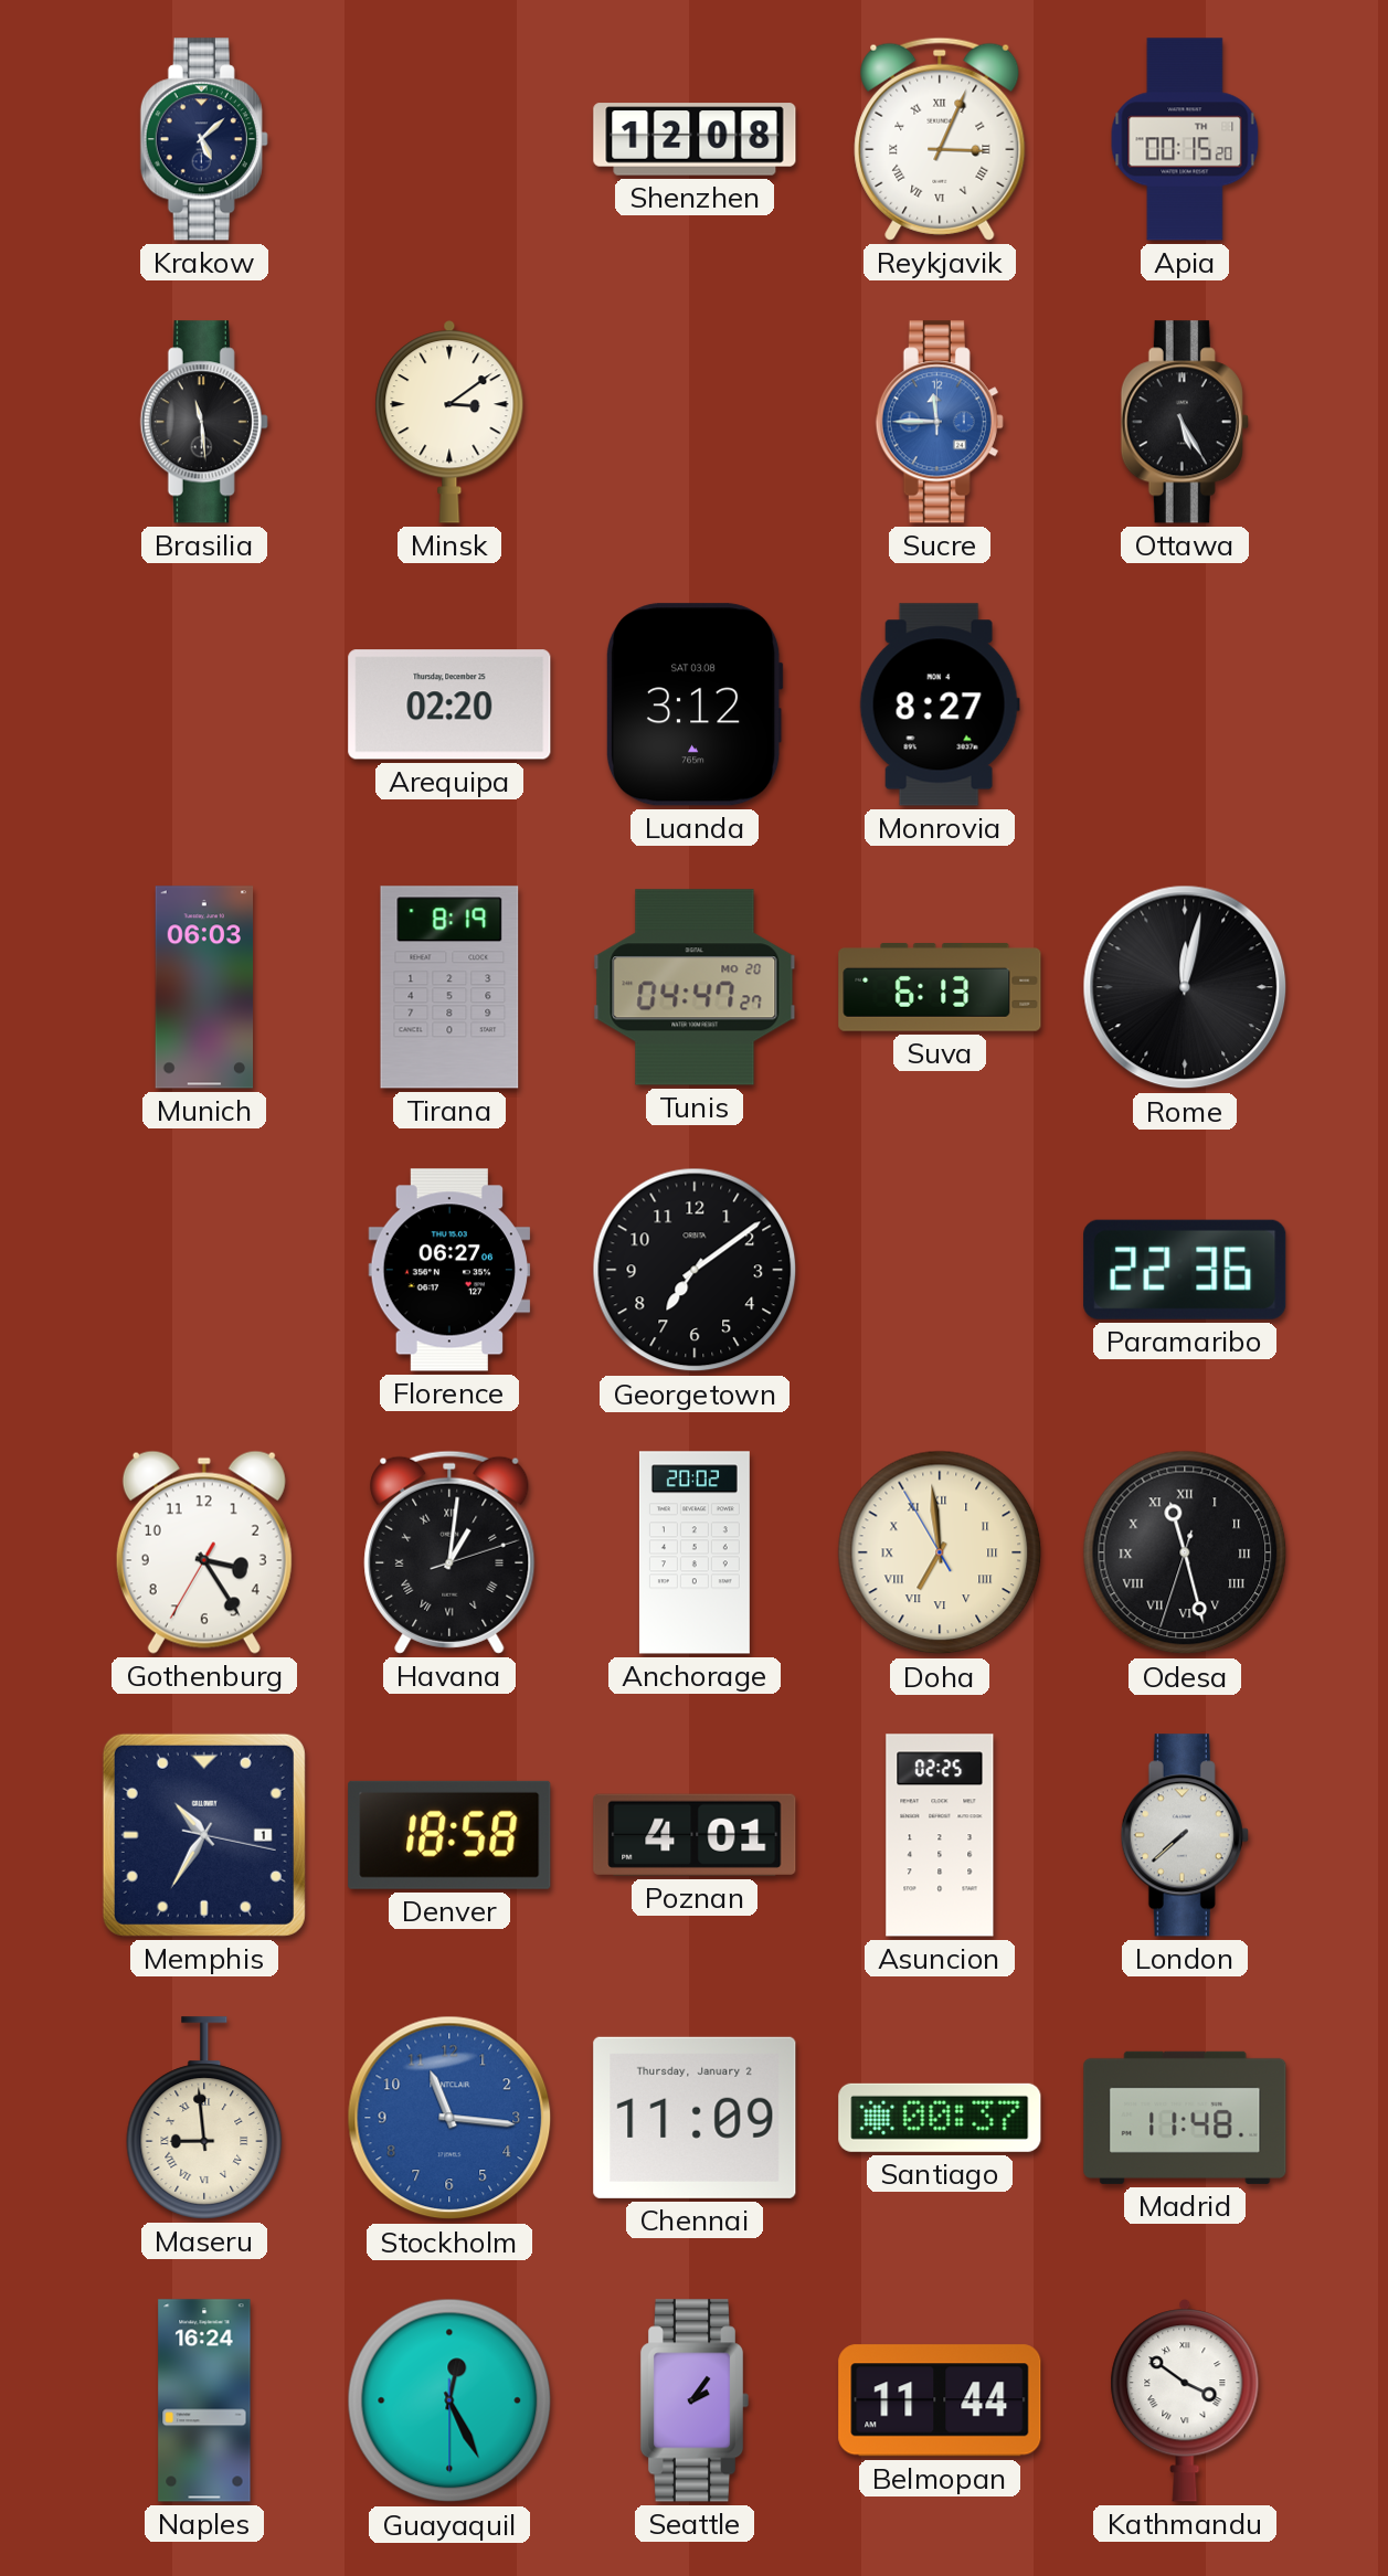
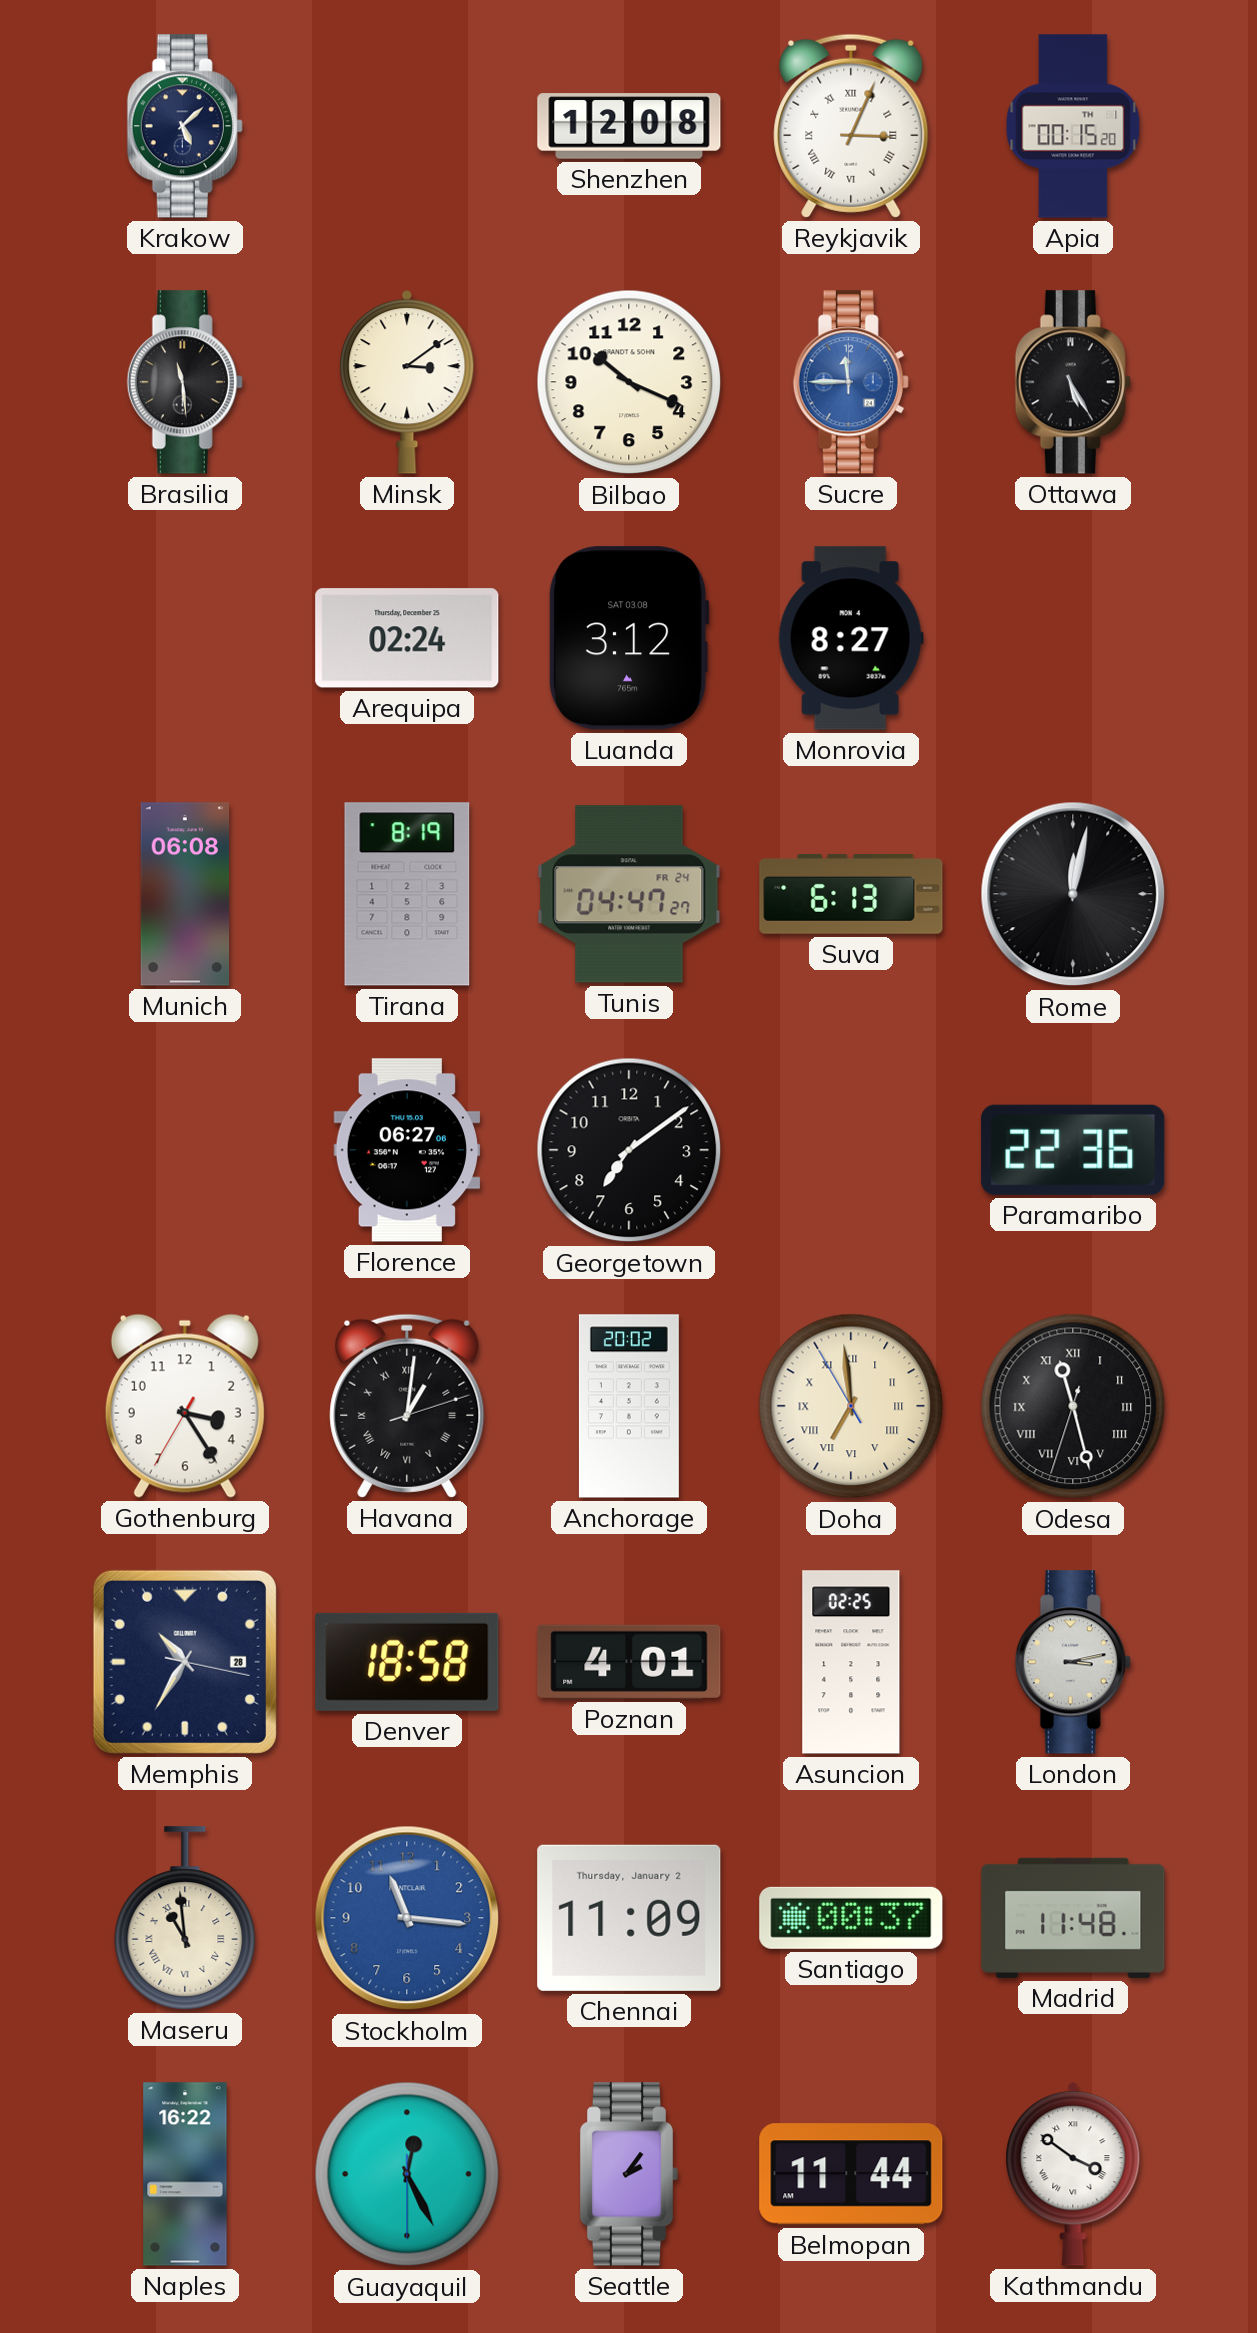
Bilbao: none -> 10:19
Arequipa: 02:20 -> 02:24
Munich: 06:03 -> 06:08
Tunis date: MO 20 -> FR 24
Memphis date: 1 -> 28
London: 7:38 -> 3:13
Maseru: 8:59 -> 10:59
Naples: 16:24 -> 16:22
